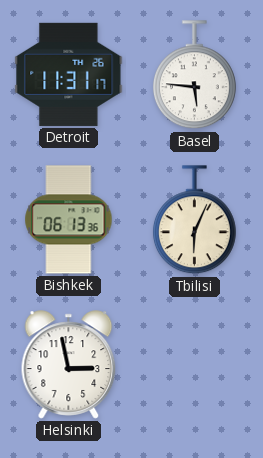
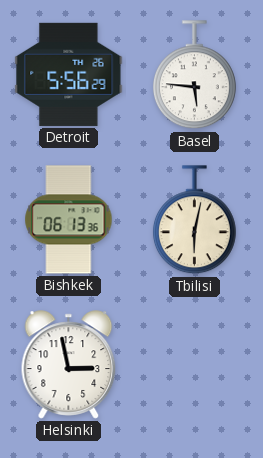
Detroit: 11:31 -> 5:56
Tbilisi: 6:04 -> 6:02
